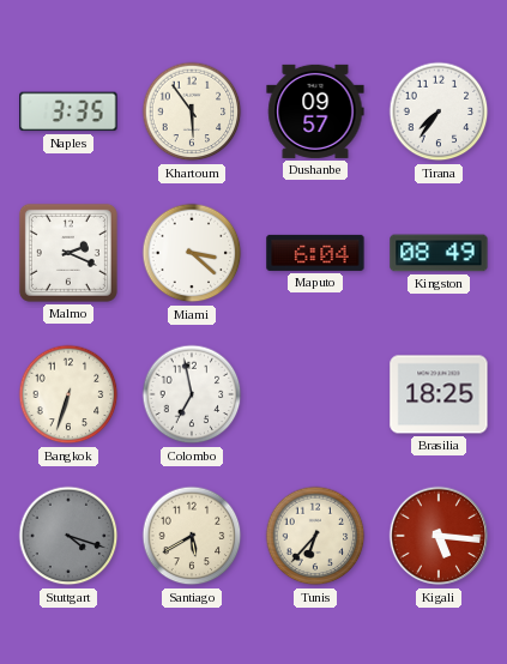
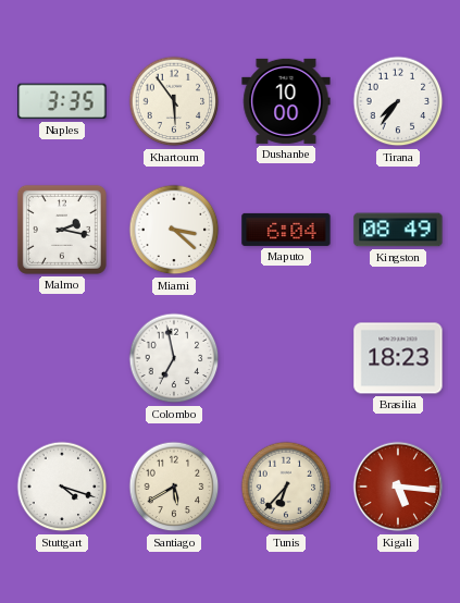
Dushanbe: 09:57 -> 10:00
Malmo: 2:19 -> 2:17
Bangkok: 6:33 -> none
Brasilia: 18:25 -> 18:23
Stuttgart dial: grey -> white
